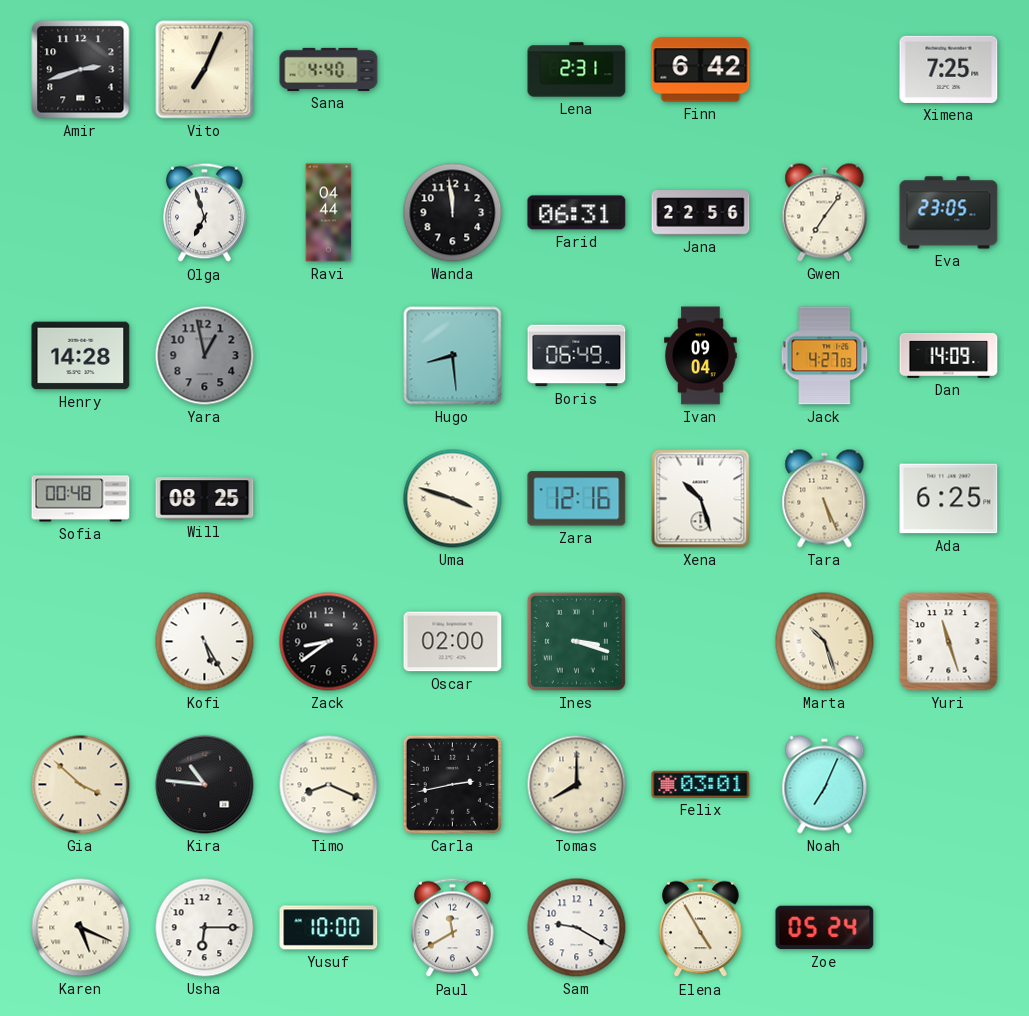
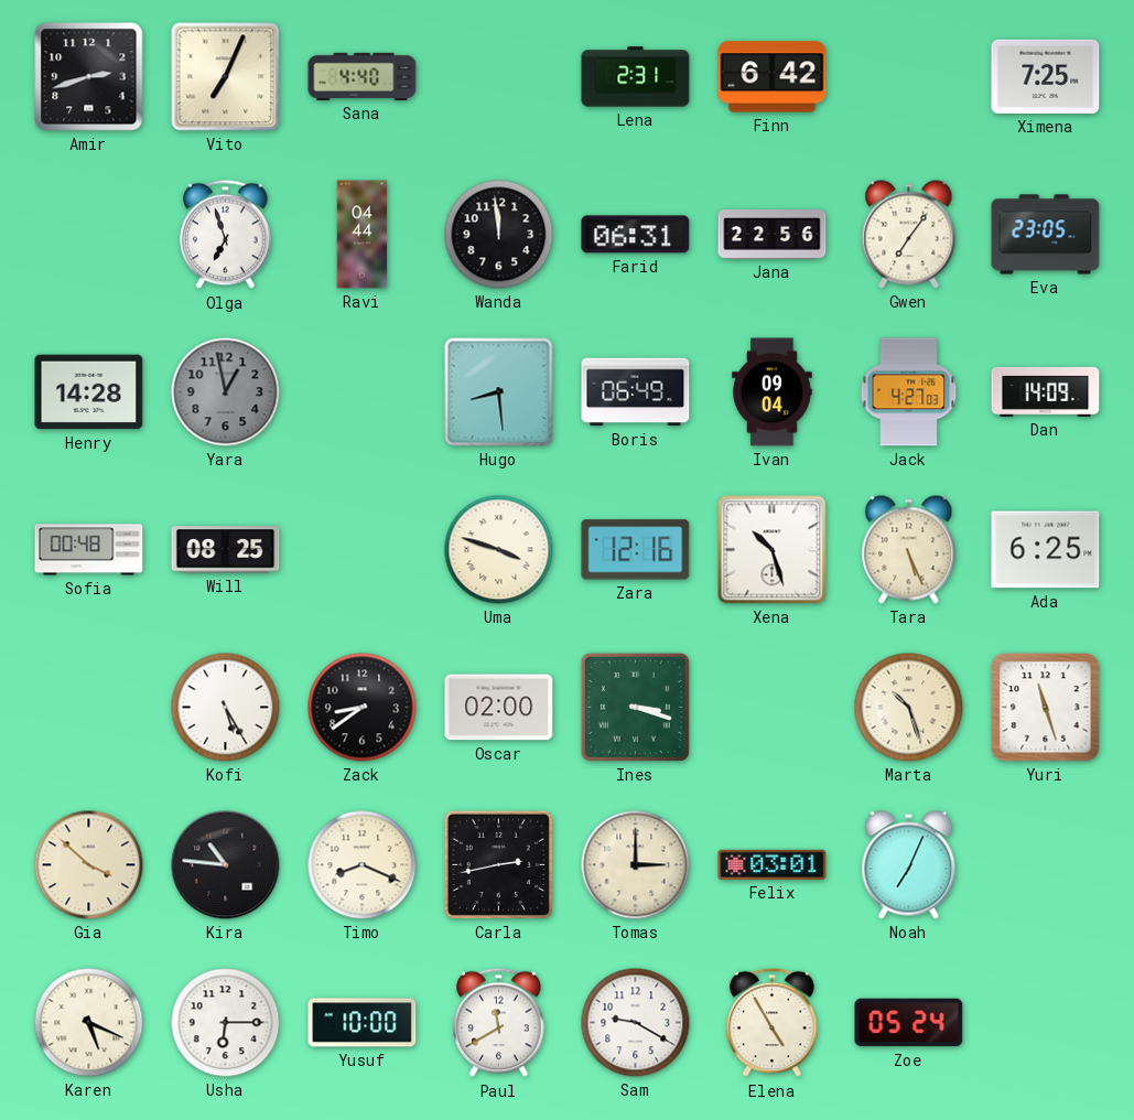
Tomas: 8:00 -> 3:00
